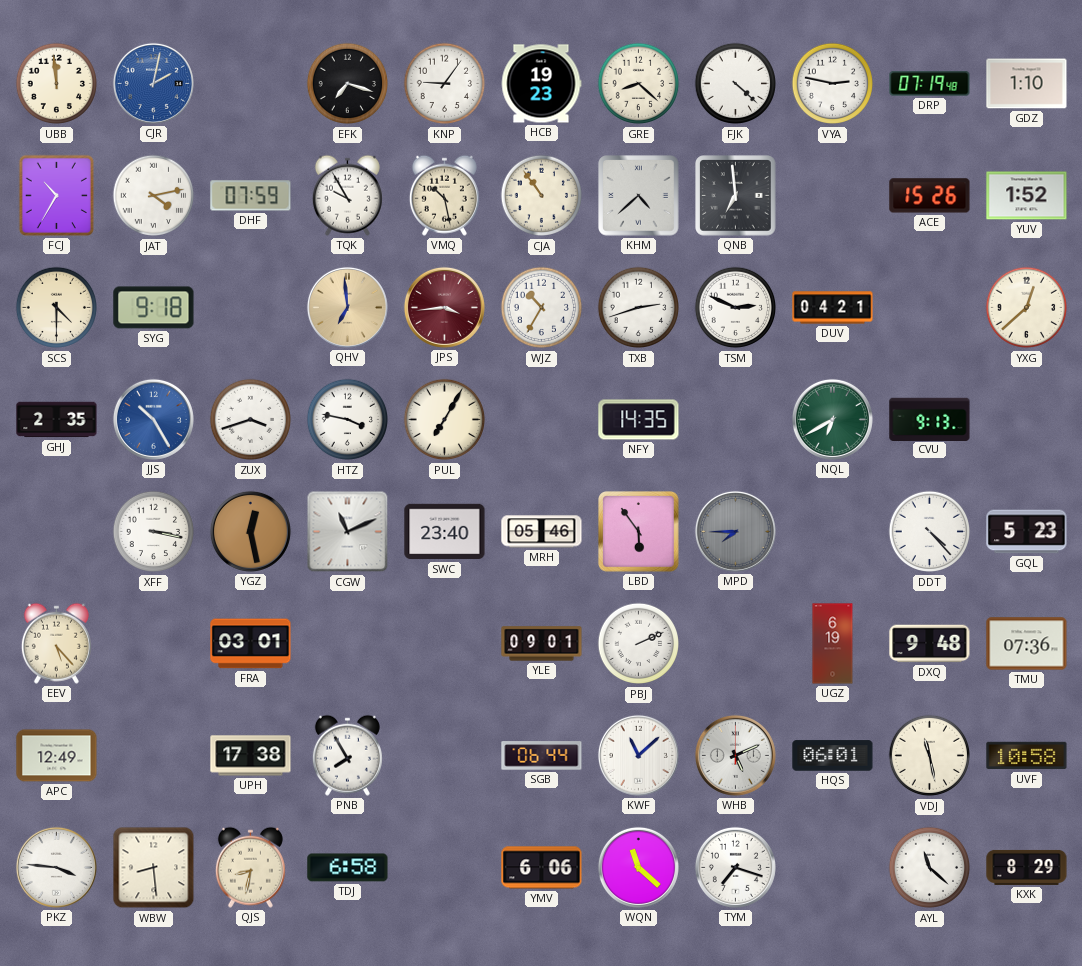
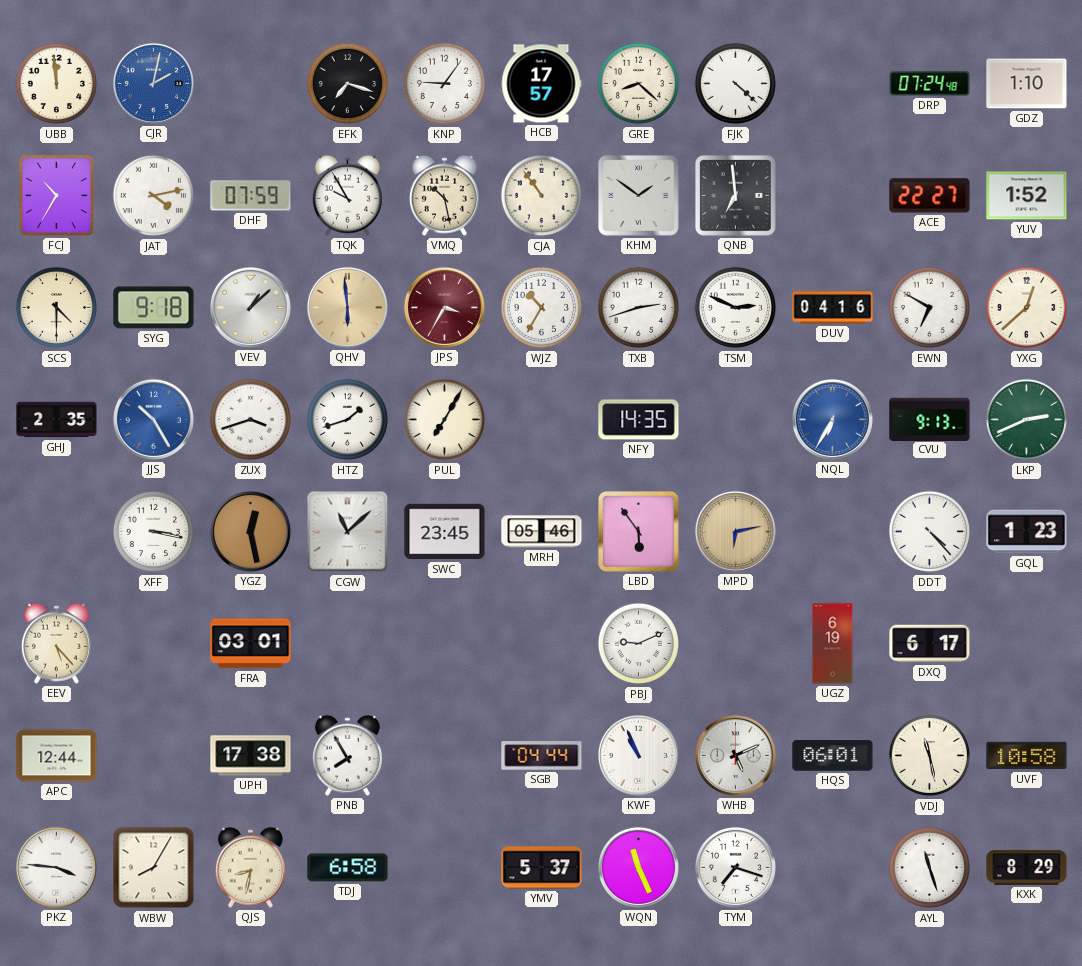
HCB: 19:23 -> 17:57
VYA: 2:47 -> none
DRP: 07:19 -> 07:24
KHM: 4:38 -> 1:51
ACE: 15:26 -> 22:27
VEV: none -> 1:08
QHV: 6:59 -> 5:59
JPS: 3:44 -> 3:35
DUV: 04:21 -> 04:16
EWN: none -> 6:50
HTZ: 3:47 -> 1:42
NQL: 6:40 -> 6:35
NQL dial: green -> blue
LKP: none -> 2:41
CGW: 11:11 -> 11:08
SWC: 23:40 -> 23:45
MPD: 7:45 -> 6:13
MPD dial: grey -> champagne
GQL: 5:23 -> 1:23
YLE: 09:01 -> none
PBJ: 2:11 -> 9:11
DXQ: 9:48 -> 6:17
TMU: 07:36 -> none
APC: 12:49 -> 12:44
SGB: 06:44 -> 04:44
KWF: 11:08 -> 10:56
WBW: 8:29 -> 8:05
YMV: 6:06 -> 5:37
WQN: 11:22 -> 11:26
AYL: 11:22 -> 11:27
